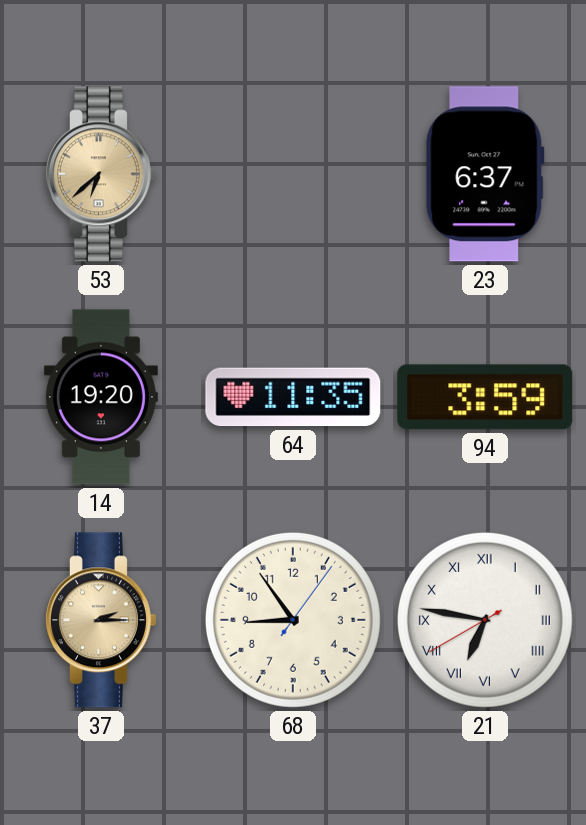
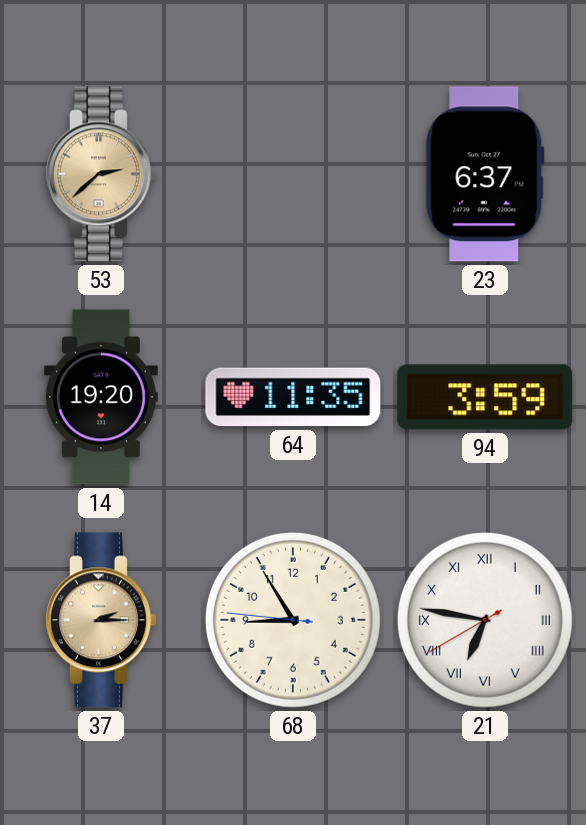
53: 6:38 -> 2:38
68: 8:54:06 -> 8:54:46
